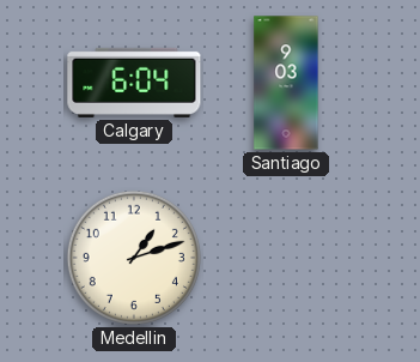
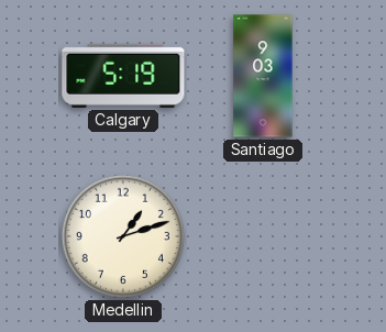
Calgary: 6:04 -> 5:19
